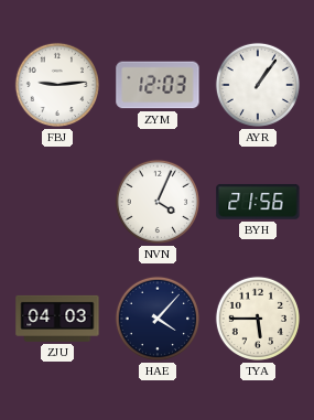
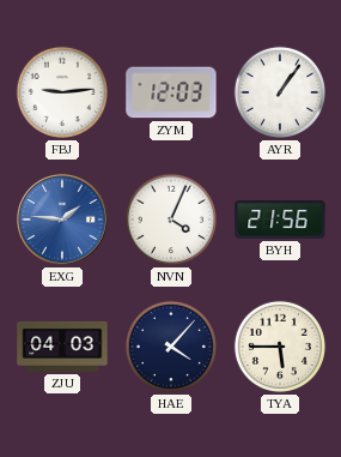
EXG: none -> 1:46
